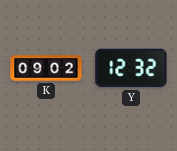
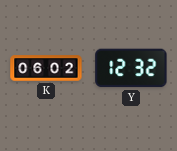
K: 09:02 -> 06:02
